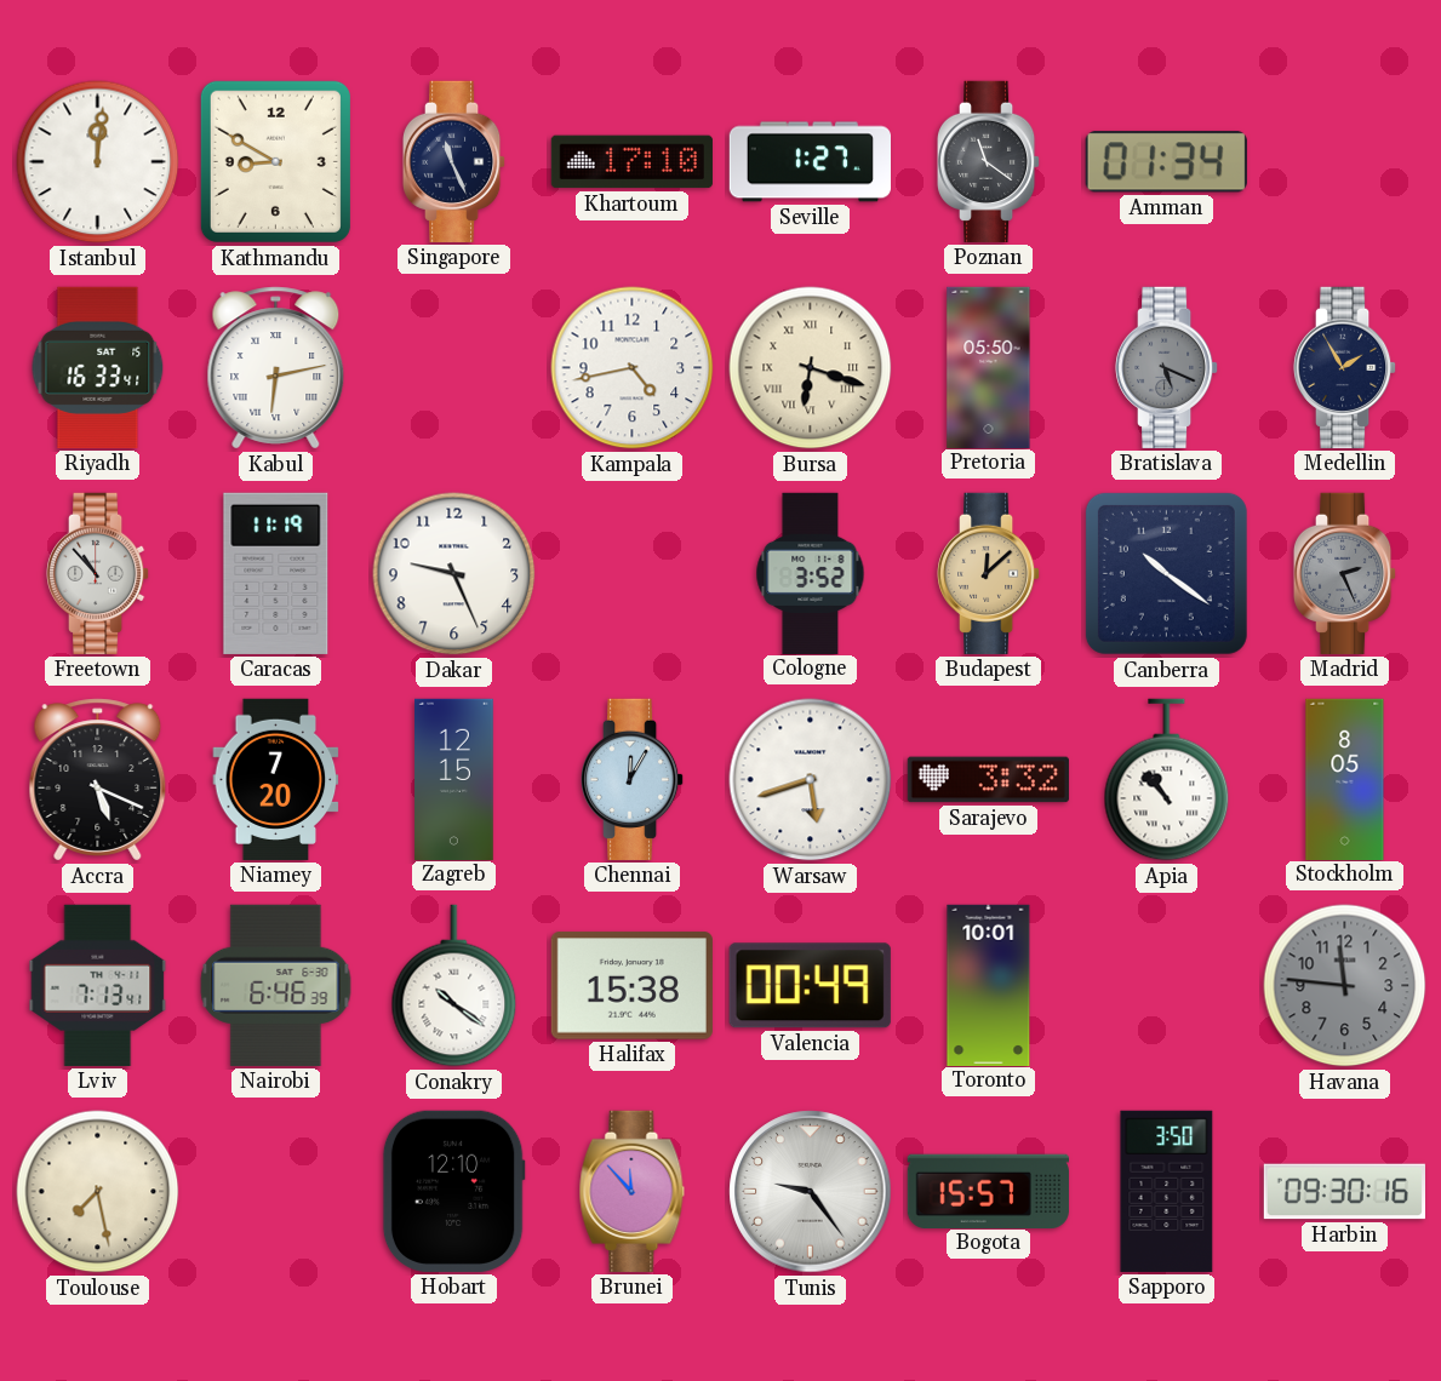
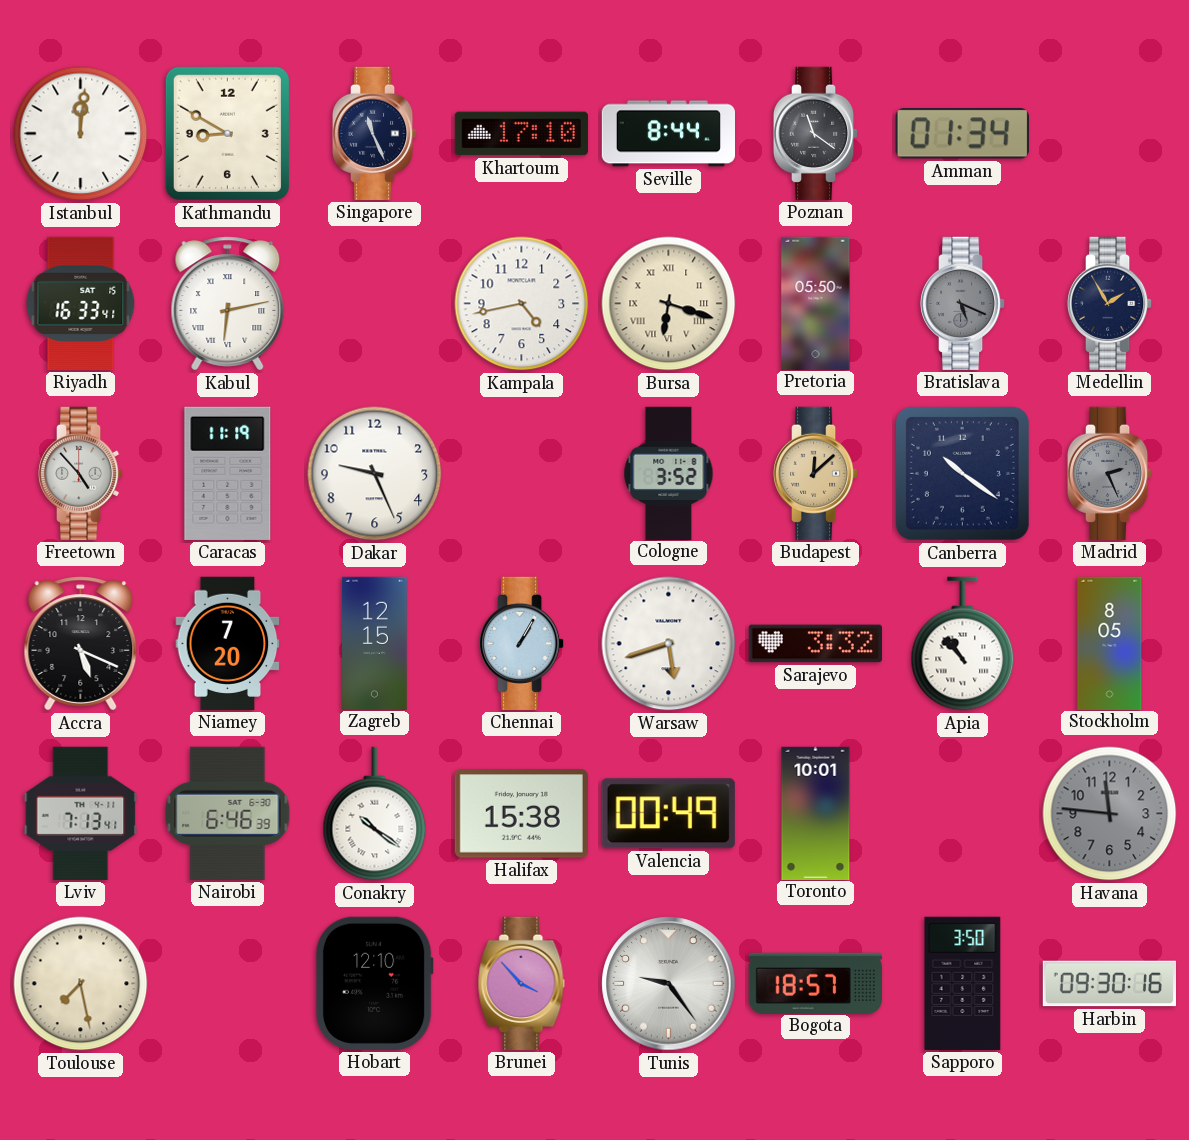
Seville: 1:27 -> 8:44
Freetown: 10:53 -> 4:53
Chennai: 12:05 -> 1:05
Brunei: 11:53 -> 3:53
Bogota: 15:57 -> 18:57
